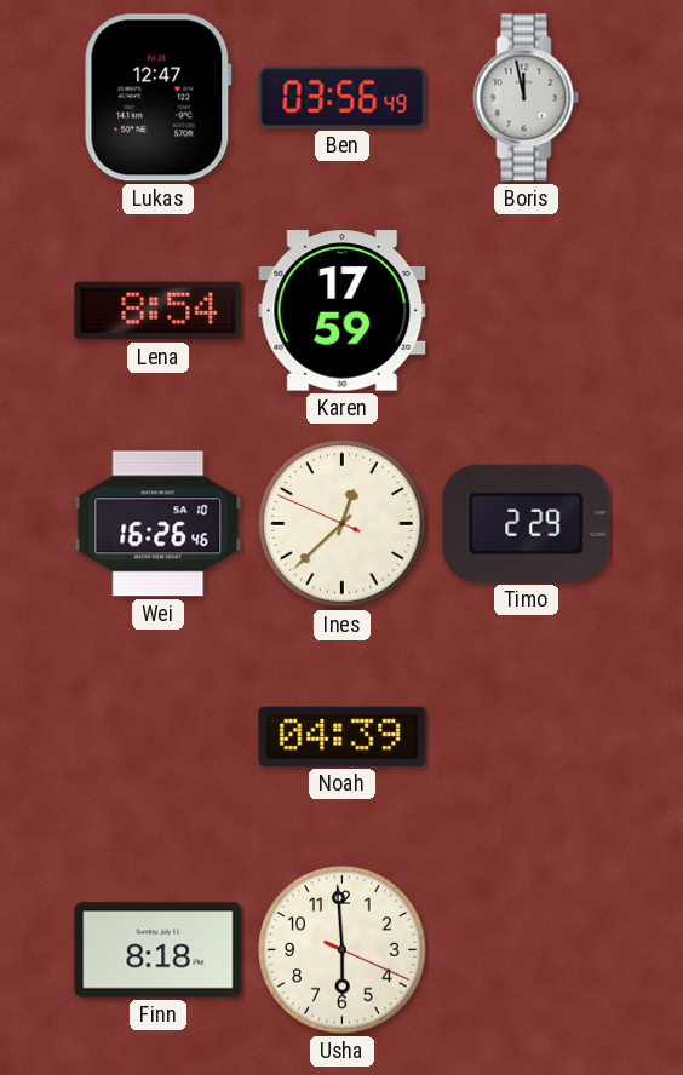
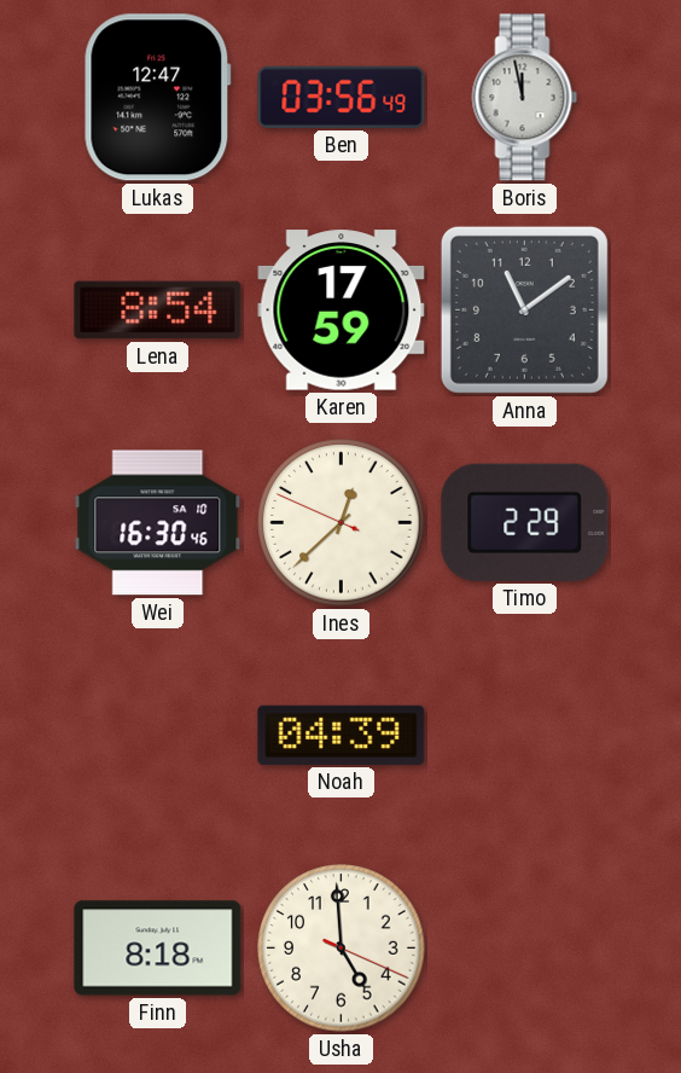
Anna: none -> 11:09
Wei: 16:26 -> 16:30
Usha: 5:59 -> 4:59
